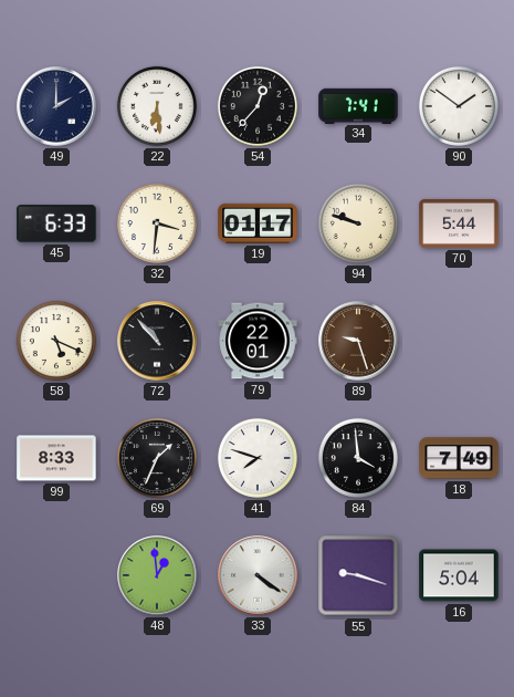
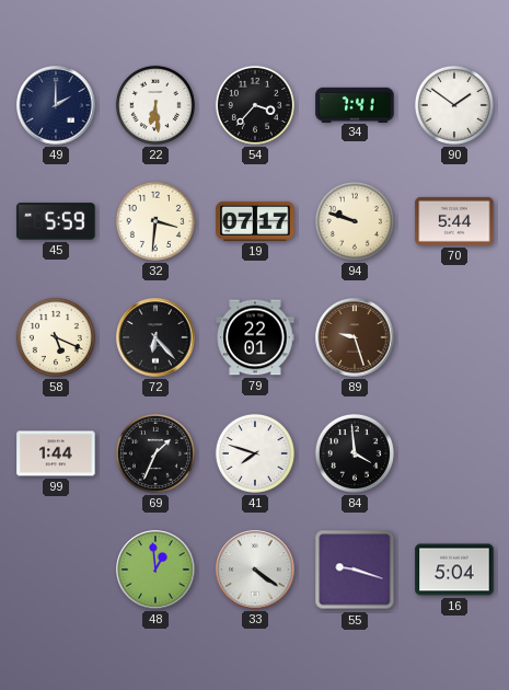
54: 12:37 -> 3:37
45: 6:33 -> 5:59
19: 01:17 -> 07:17
72: 10:53 -> 6:23
99: 8:33 -> 1:44
18: 7:49 -> none
